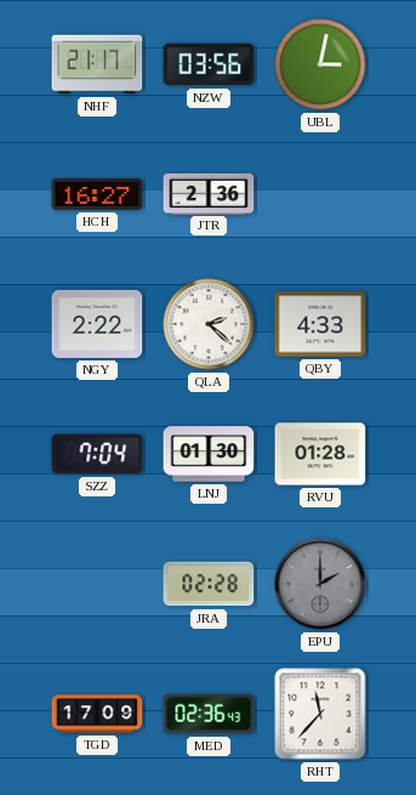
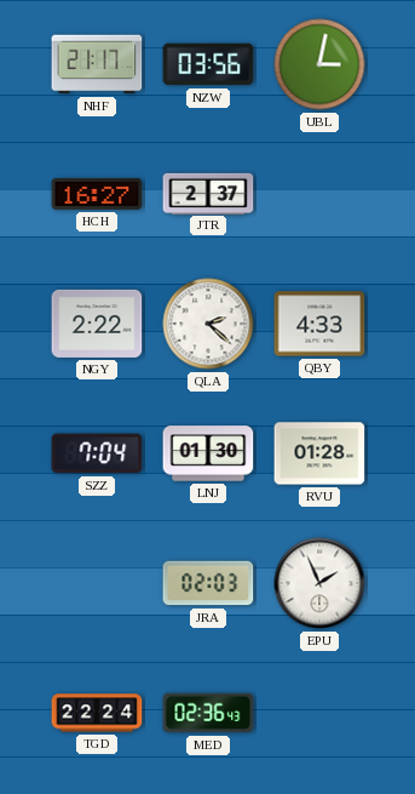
JTR: 2:36 -> 2:37
JRA: 02:28 -> 02:03
EPU: 2:00 -> 1:56
EPU dial: grey -> white
TGD: 17:09 -> 22:24
RHT: 11:37 -> none
